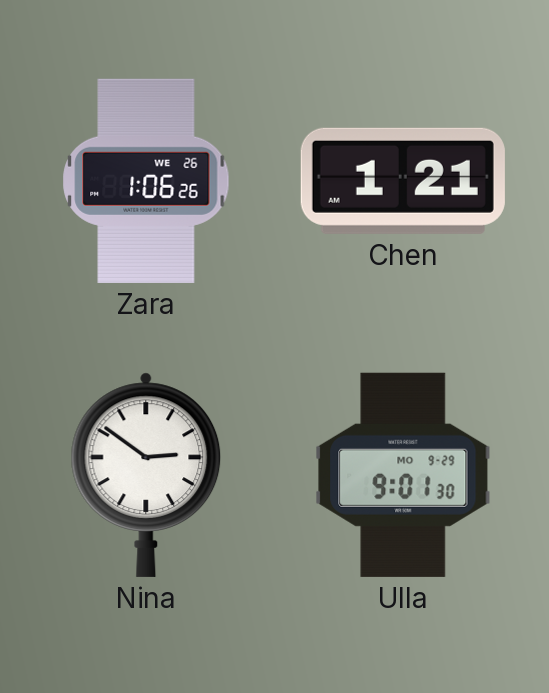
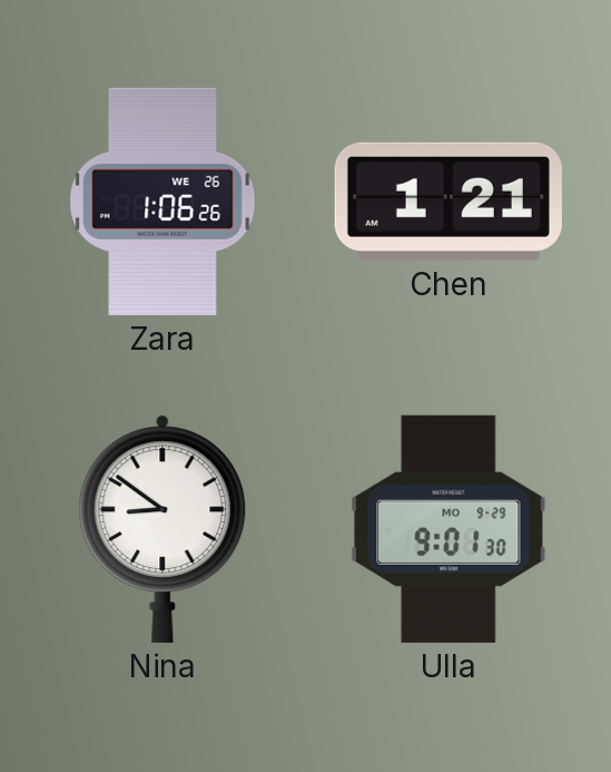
Nina: 2:51 -> 8:51
